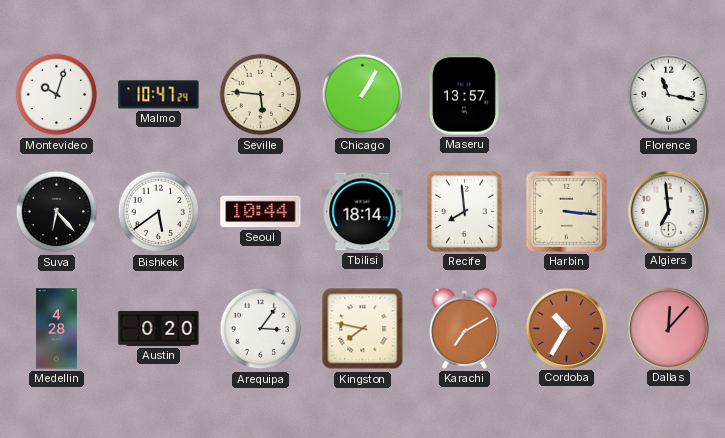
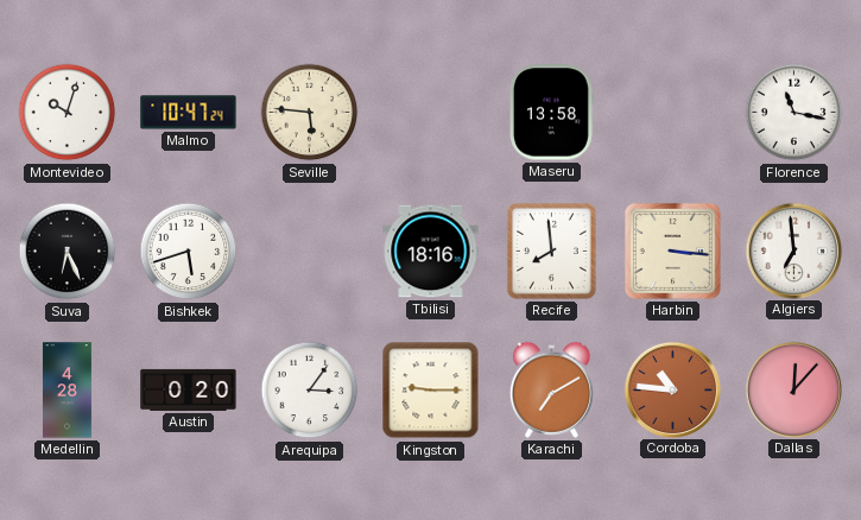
Chicago: 1:05 -> none
Maseru: 13:57 -> 13:58
Suva: 6:23 -> 6:26
Bishkek: 5:39 -> 5:42
Seoul: 10:44 -> none
Tbilisi: 18:14 -> 18:16
Kingston: 7:47 -> 9:15
Cordoba: 10:35 -> 10:46
